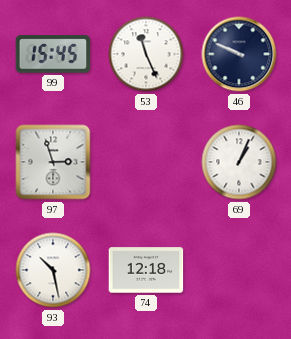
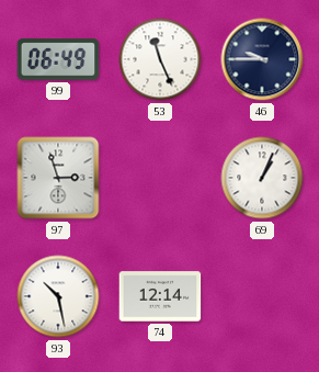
99: 15:45 -> 06:49
46: 9:49 -> 9:45
74: 12:18 -> 12:14
